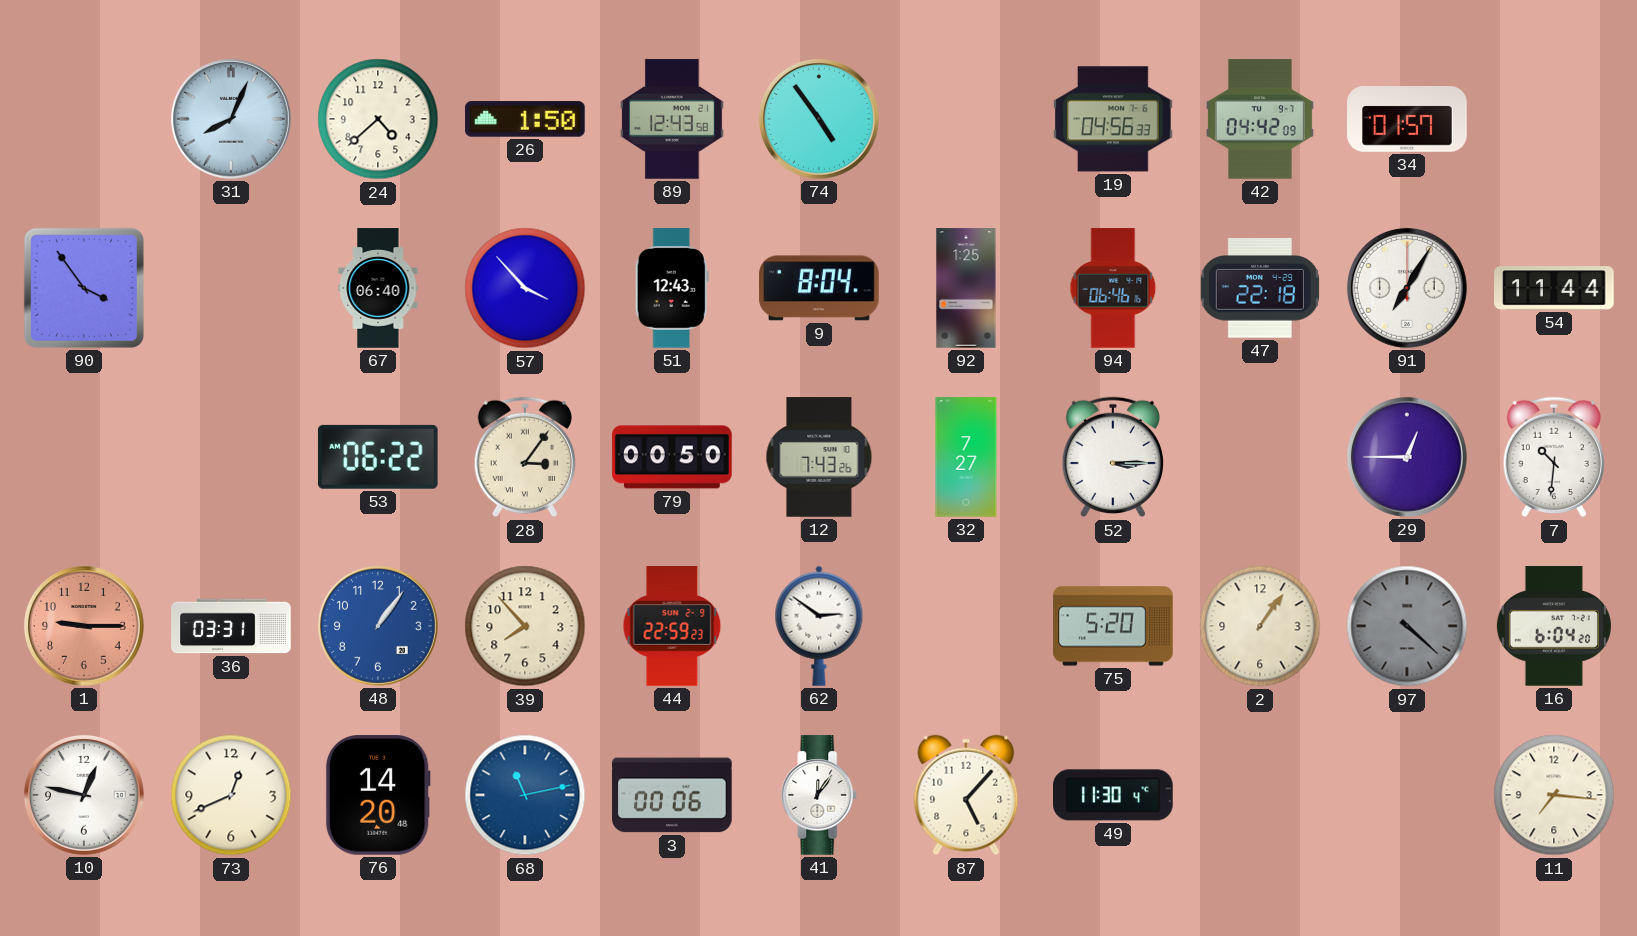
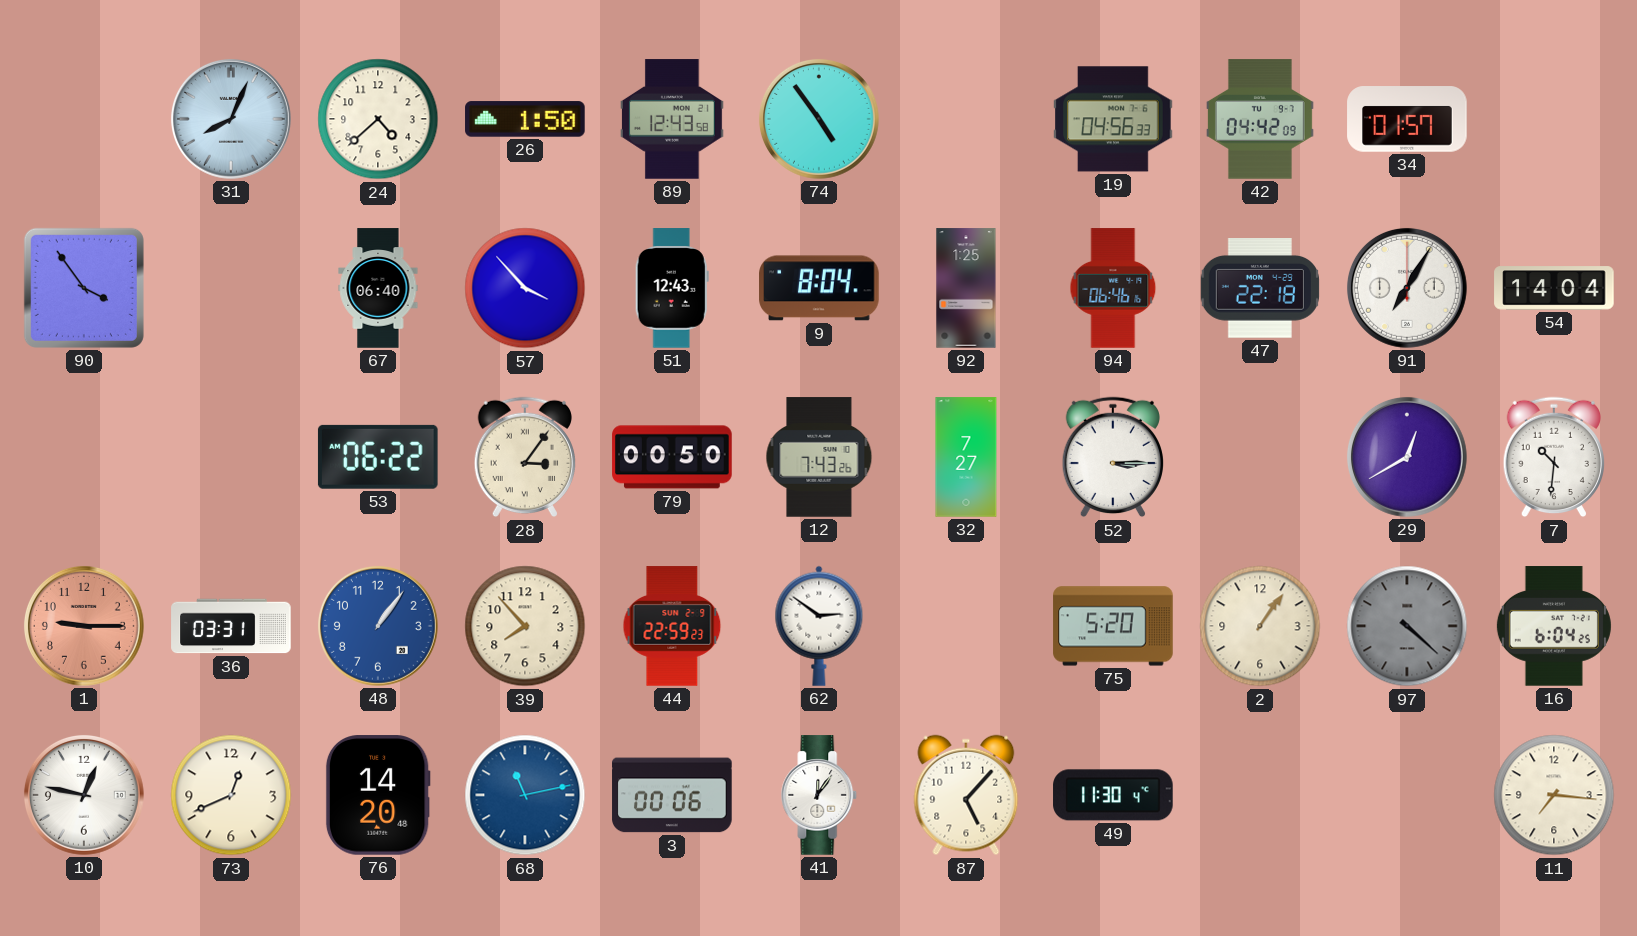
54: 11:44 -> 14:04
29: 12:45 -> 12:40
16: 6:04:20 -> 6:04:25
